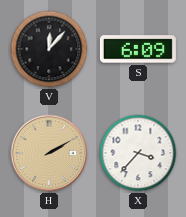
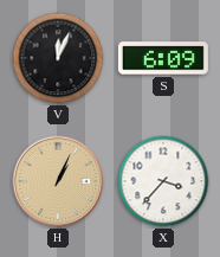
V: 12:07 -> 12:04
H: 2:10 -> 1:04
